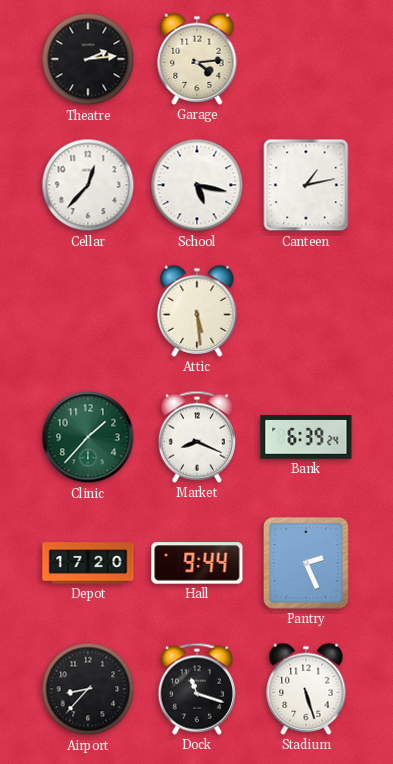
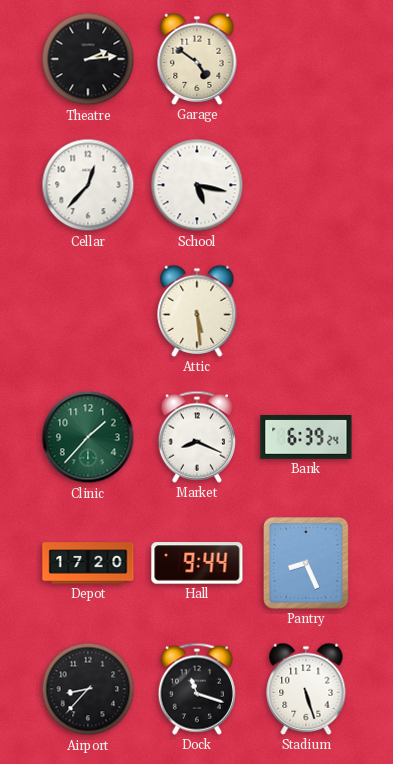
Garage: 4:14 -> 4:51
Canteen: 1:13 -> none
Pantry: 2:26 -> 8:26
